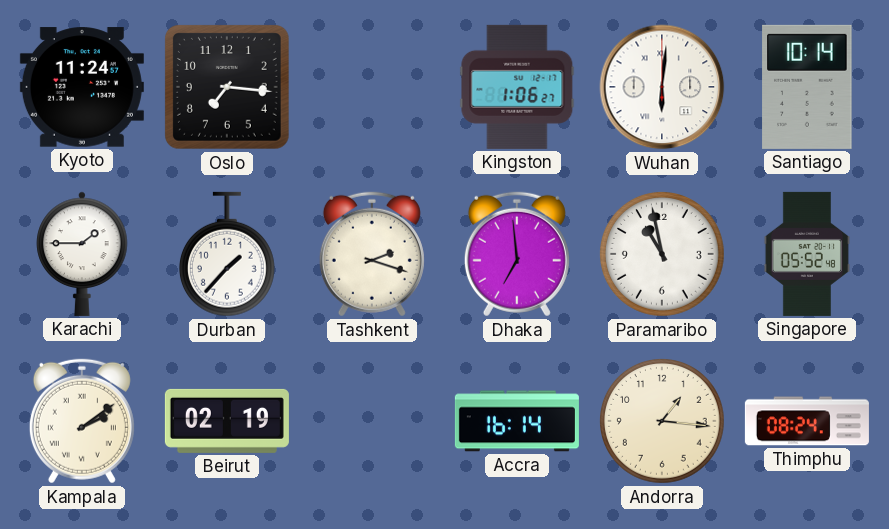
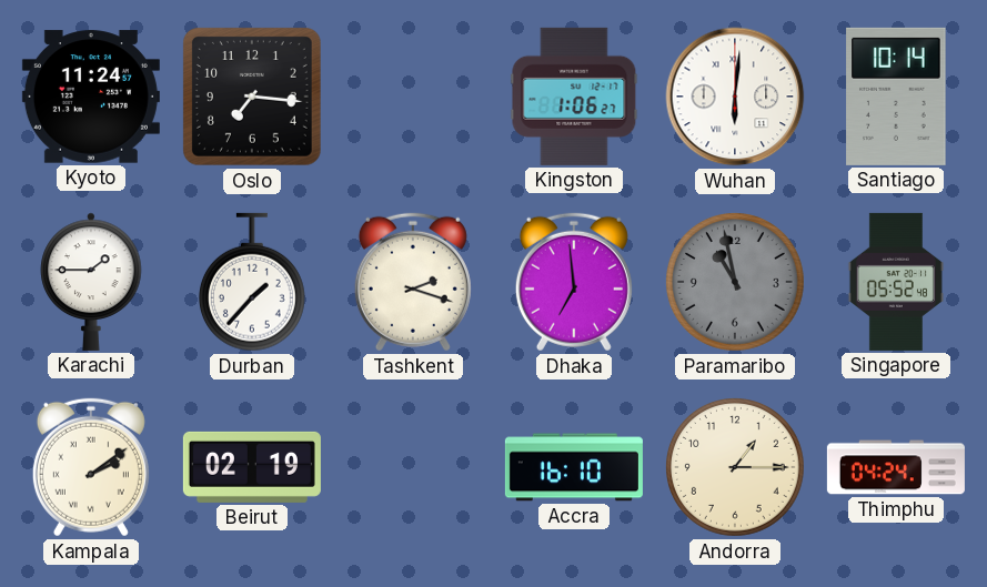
Paramaribo dial: white -> grey
Accra: 16:14 -> 16:10
Andorra: 1:16 -> 1:15
Thimphu: 08:24 -> 04:24
